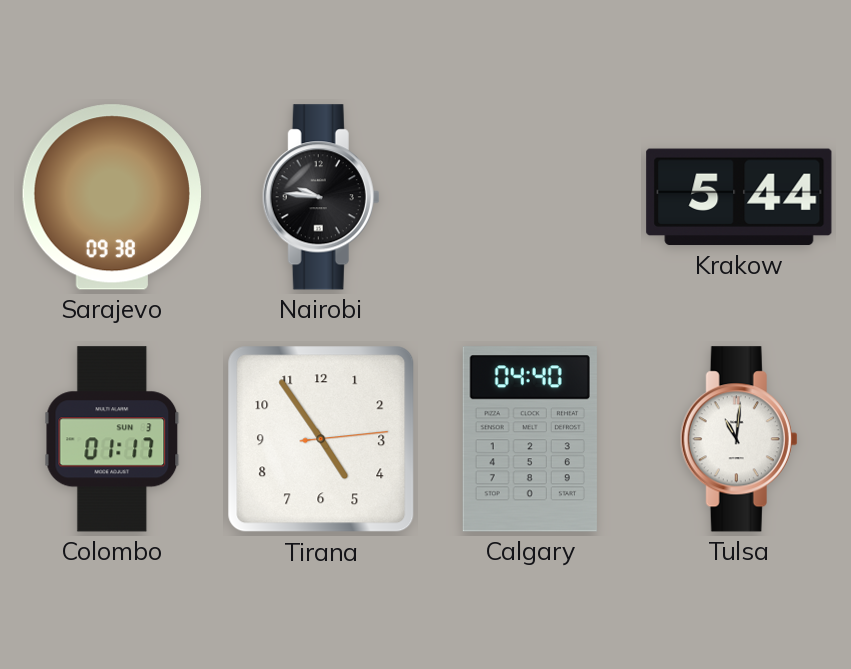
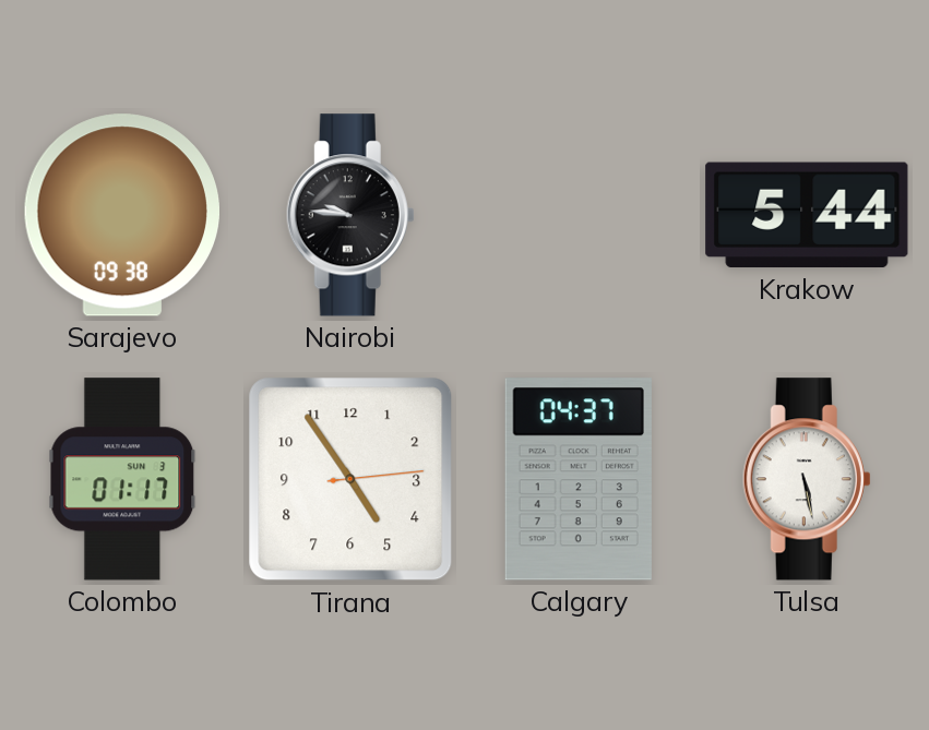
Calgary: 04:40 -> 04:37
Tulsa: 11:01 -> 5:28
